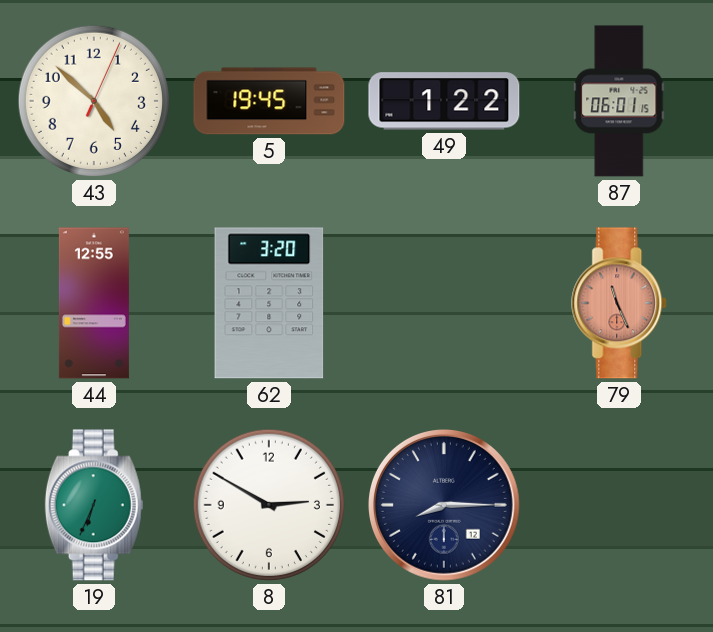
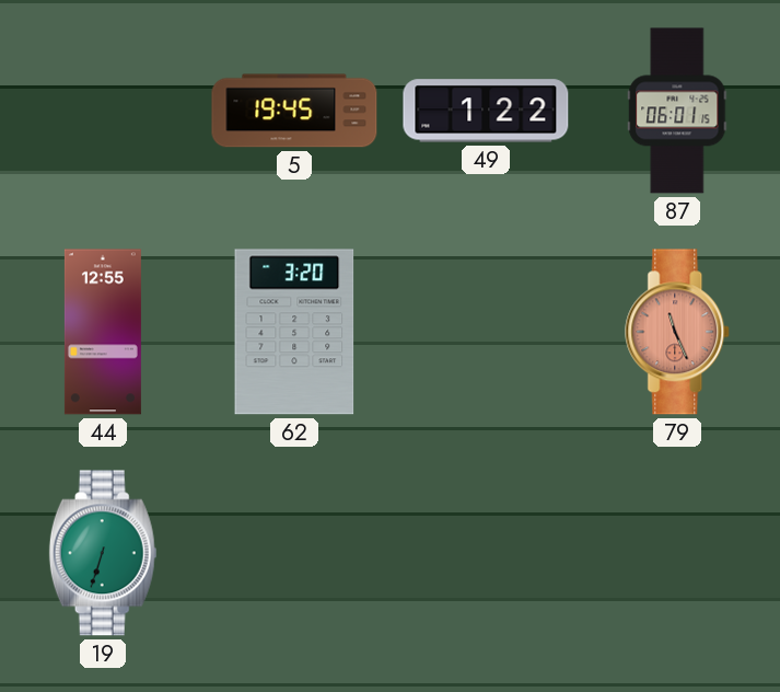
43: 4:52 -> none
19: 6:34 -> 6:33
8: 2:50 -> none
81: 8:15 -> none
